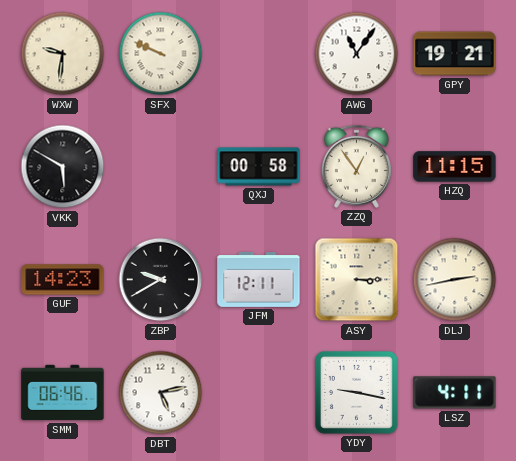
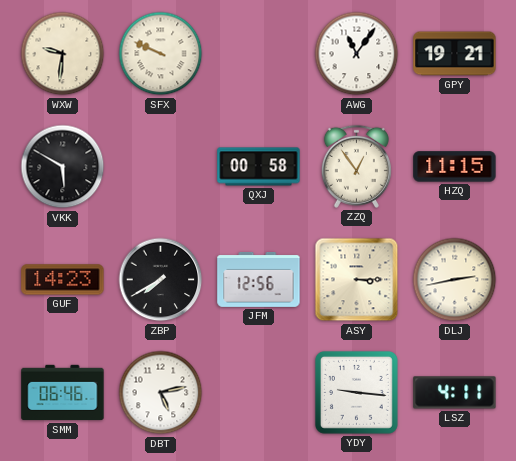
ZBP: 9:40 -> 7:40
JFM: 12:11 -> 12:56
YDY: 9:17 -> 9:16
